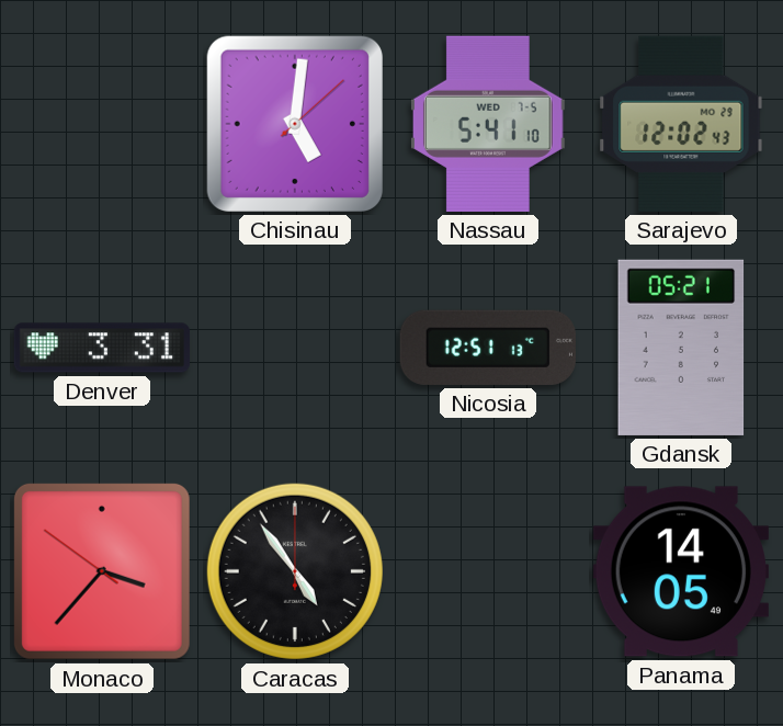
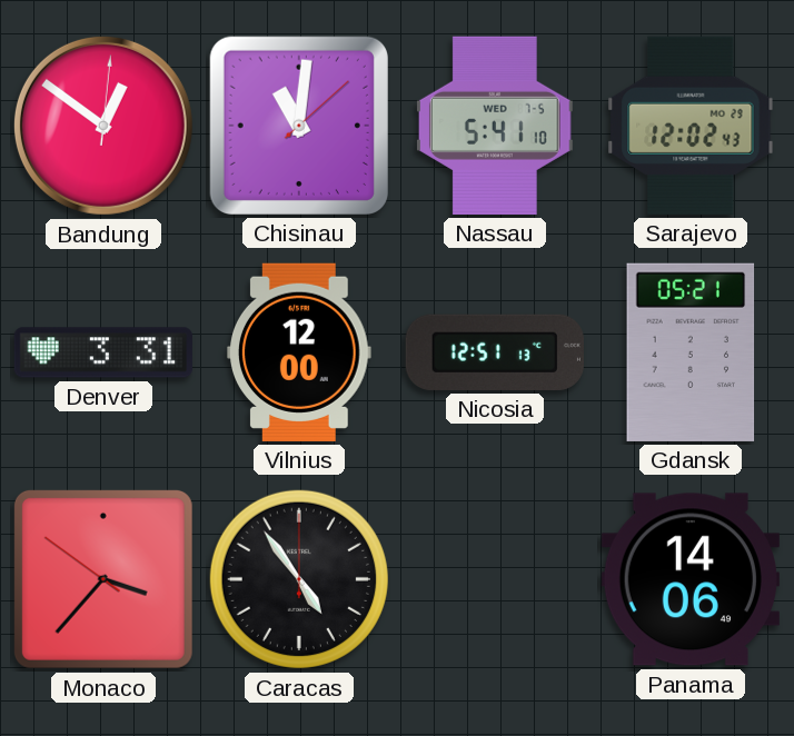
Bandung: none -> 12:51
Chisinau: 5:01 -> 11:01
Vilnius: none -> 12:00
Panama: 14:05 -> 14:06
